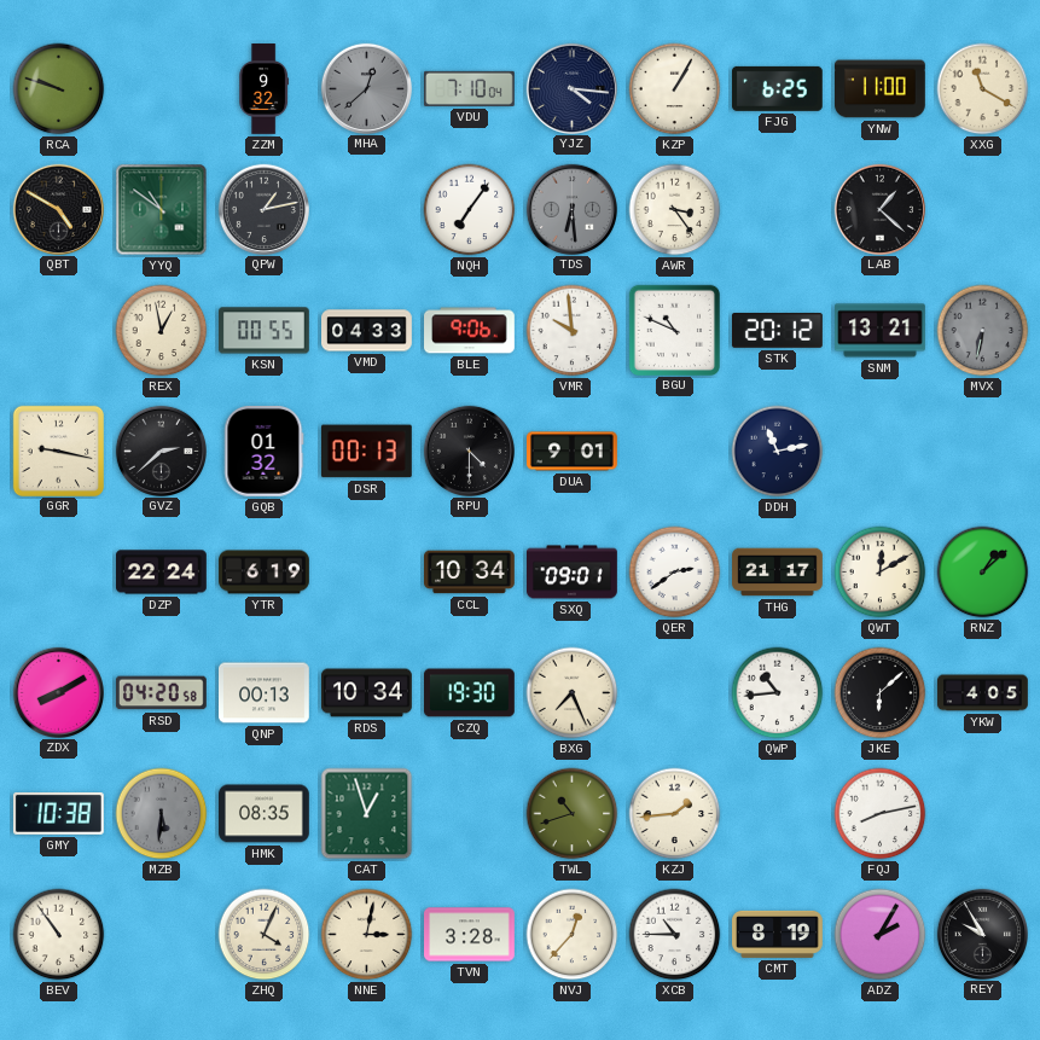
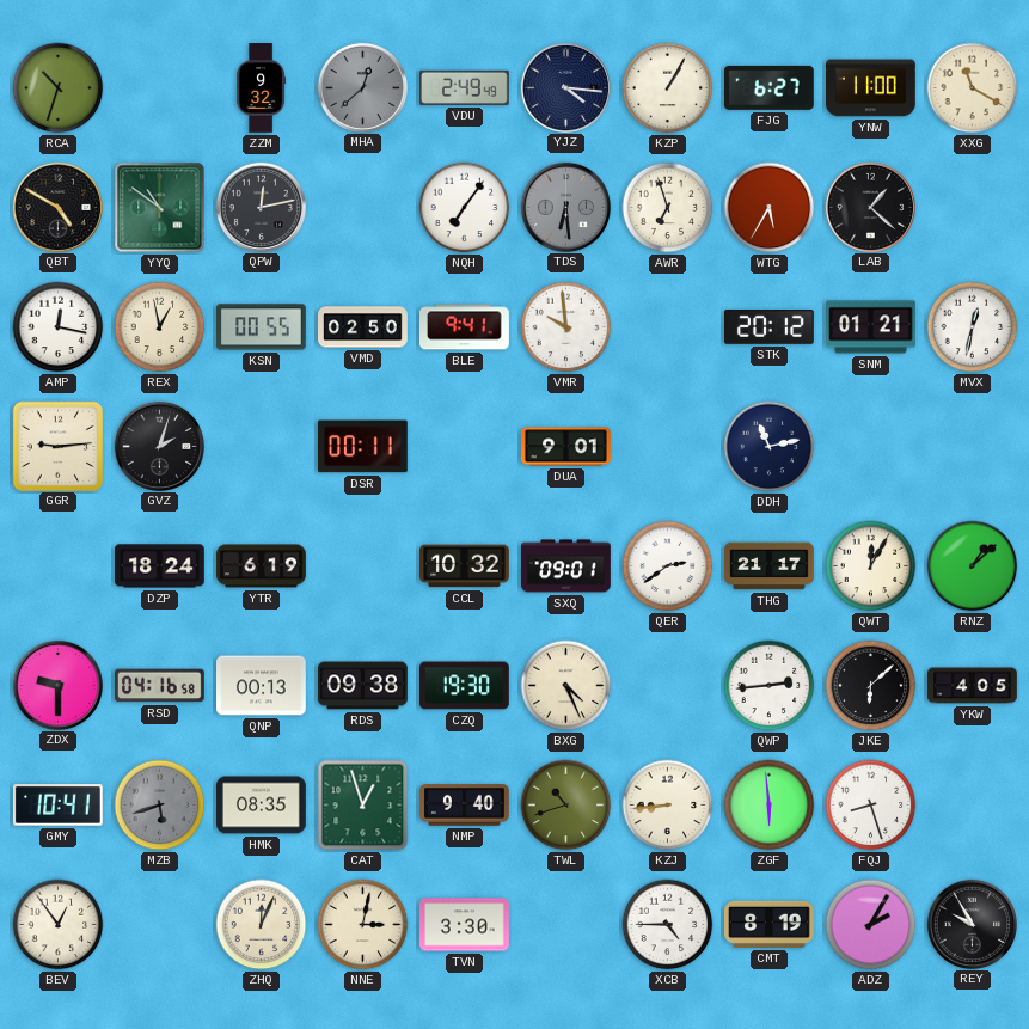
RCA: 9:48 -> 10:33
VDU: 7:10 -> 2:49
FJG: 6:25 -> 6:27
QPW: 1:13 -> 12:13
AWR: 3:24 -> 6:57
WTG: none -> 5:35
AMP: none -> 12:17
VMD: 04:33 -> 02:50
BLE: 9:06 -> 9:41
BGU: 10:49 -> none
SNM: 13:21 -> 01:21
MVX: 6:32 -> 12:32
MVX dial: grey -> white
GGR: 9:17 -> 9:14
GVZ: 2:38 -> 2:03
GQB: 01:32 -> none
DSR: 00:13 -> 00:11
RPU: 4:30 -> none
DZP: 22:24 -> 18:24
CCL: 10:34 -> 10:32
QWT: 12:10 -> 12:05
ZDX: 8:10 -> 9:30
RSD: 04:20 -> 04:16
RDS: 10:34 -> 09:38
BXG: 7:26 -> 4:26
QWP: 10:44 -> 2:44
GMY: 10:38 -> 10:41
MZB: 5:31 -> 5:42
NMP: none -> 9:40
KZJ: 1:44 -> 8:44
ZGF: none -> 5:59
FQJ: 8:13 -> 8:27
BEV: 10:54 -> 12:54
ZHQ: 4:04 -> 12:04
TVN: 3:28 -> 3:30
NVJ: 12:37 -> none
XCB: 10:45 -> 4:45
